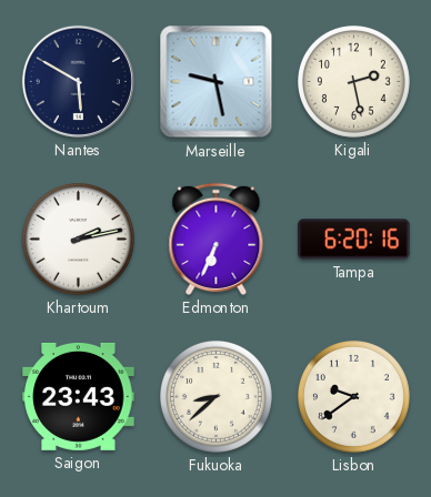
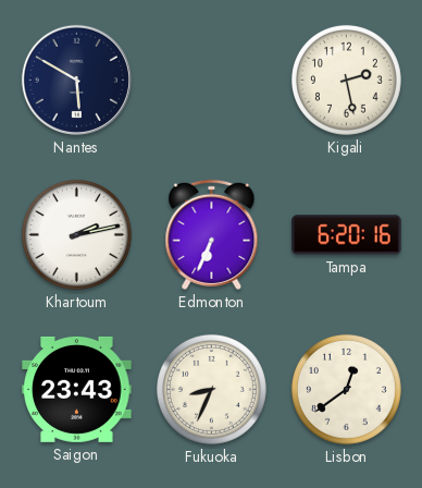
Marseille: 9:28 -> none
Fukuoka: 8:38 -> 8:34
Lisbon: 9:39 -> 12:39
